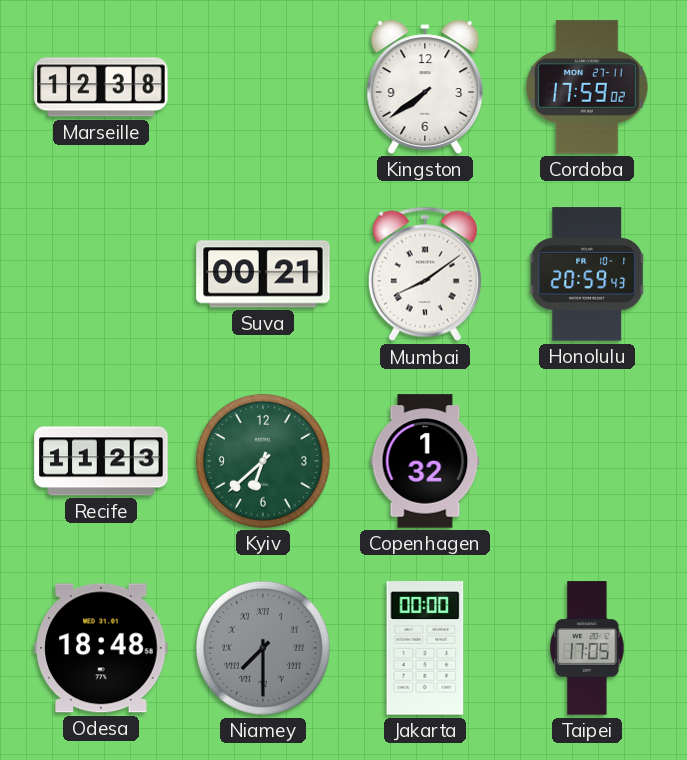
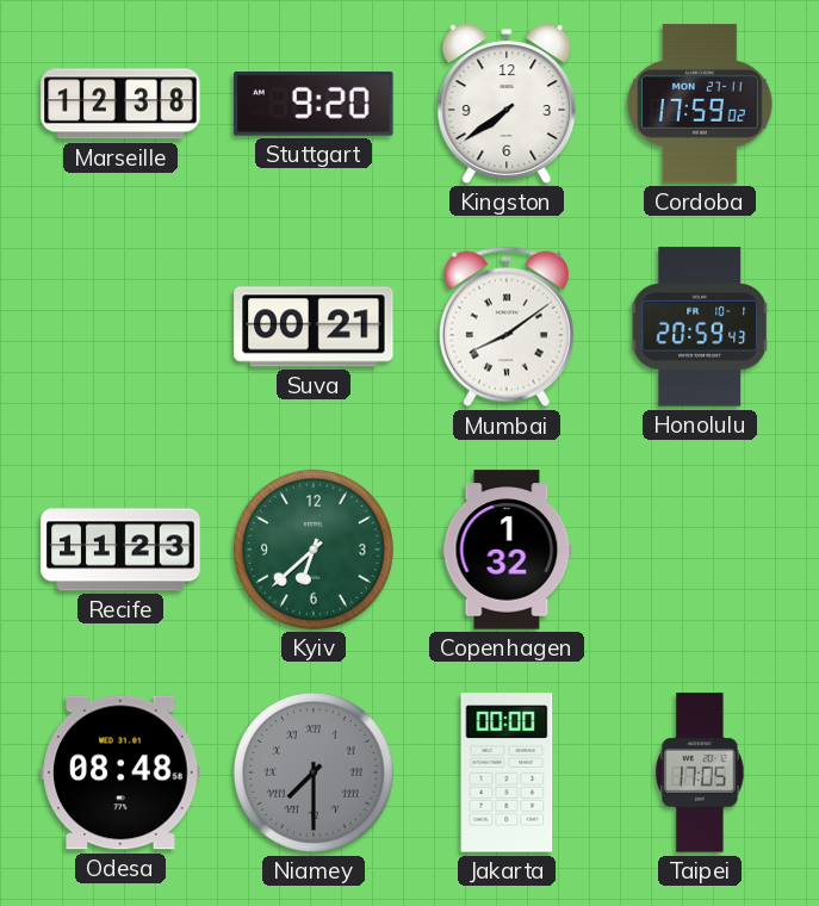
Stuttgart: none -> 9:20
Odesa: 18:48 -> 08:48
